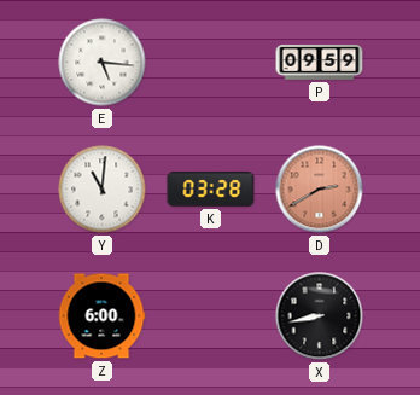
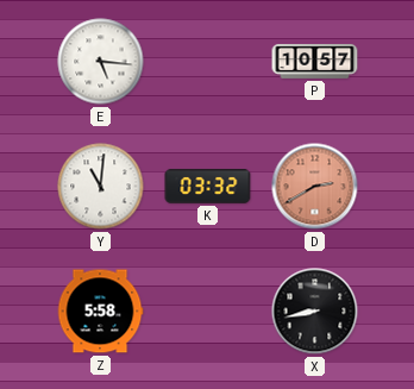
P: 09:59 -> 10:57
K: 03:28 -> 03:32
Z: 6:00 -> 5:58
